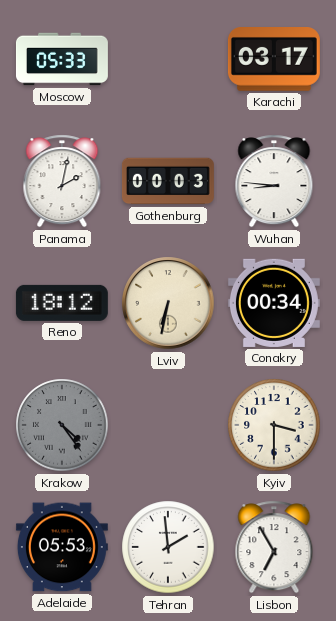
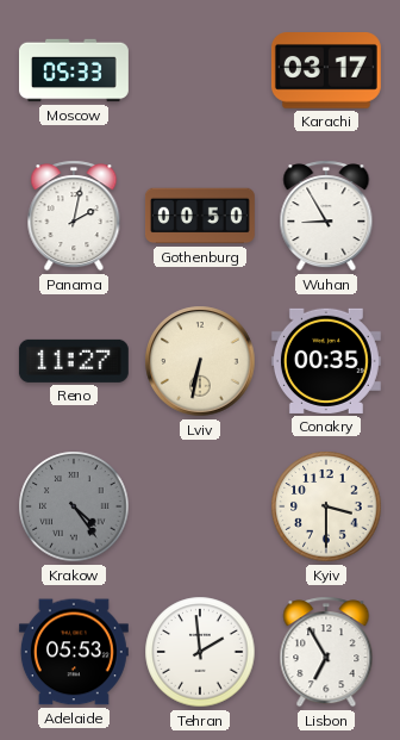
Gothenburg: 00:03 -> 00:50
Wuhan: 8:46 -> 8:55
Reno: 18:12 -> 11:27
Conakry: 00:34 -> 00:35
